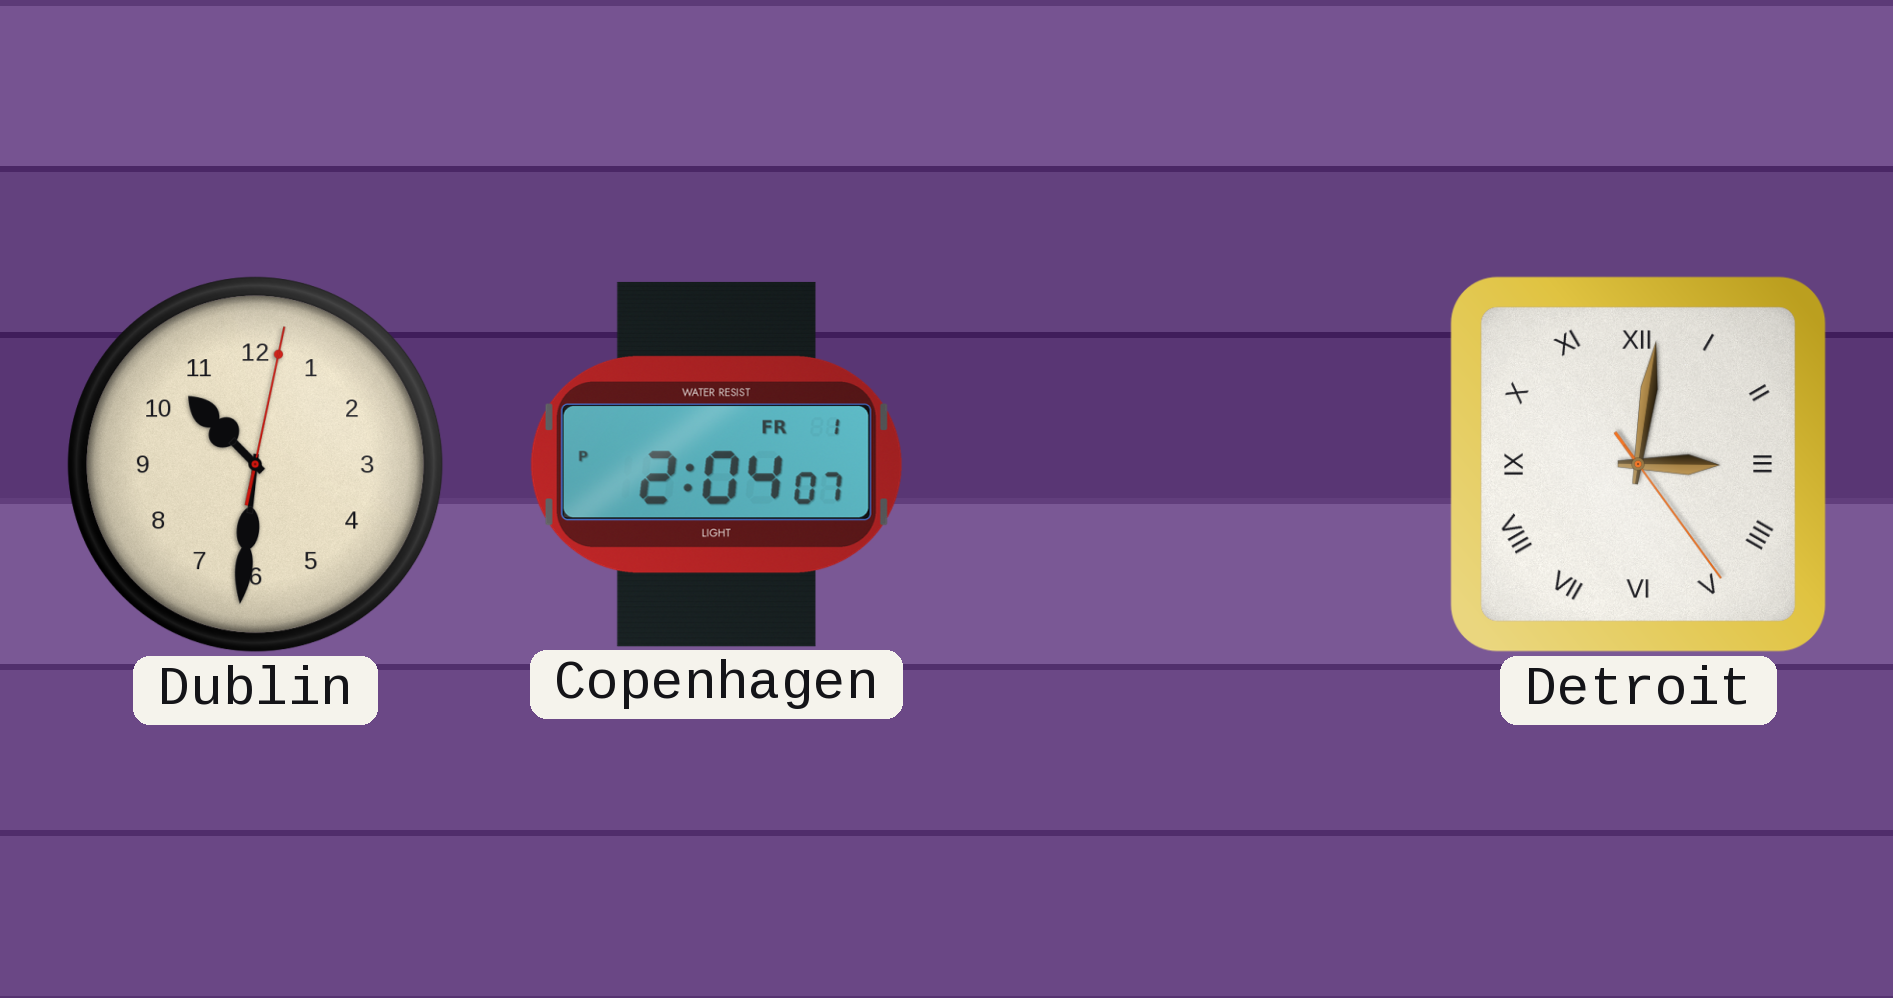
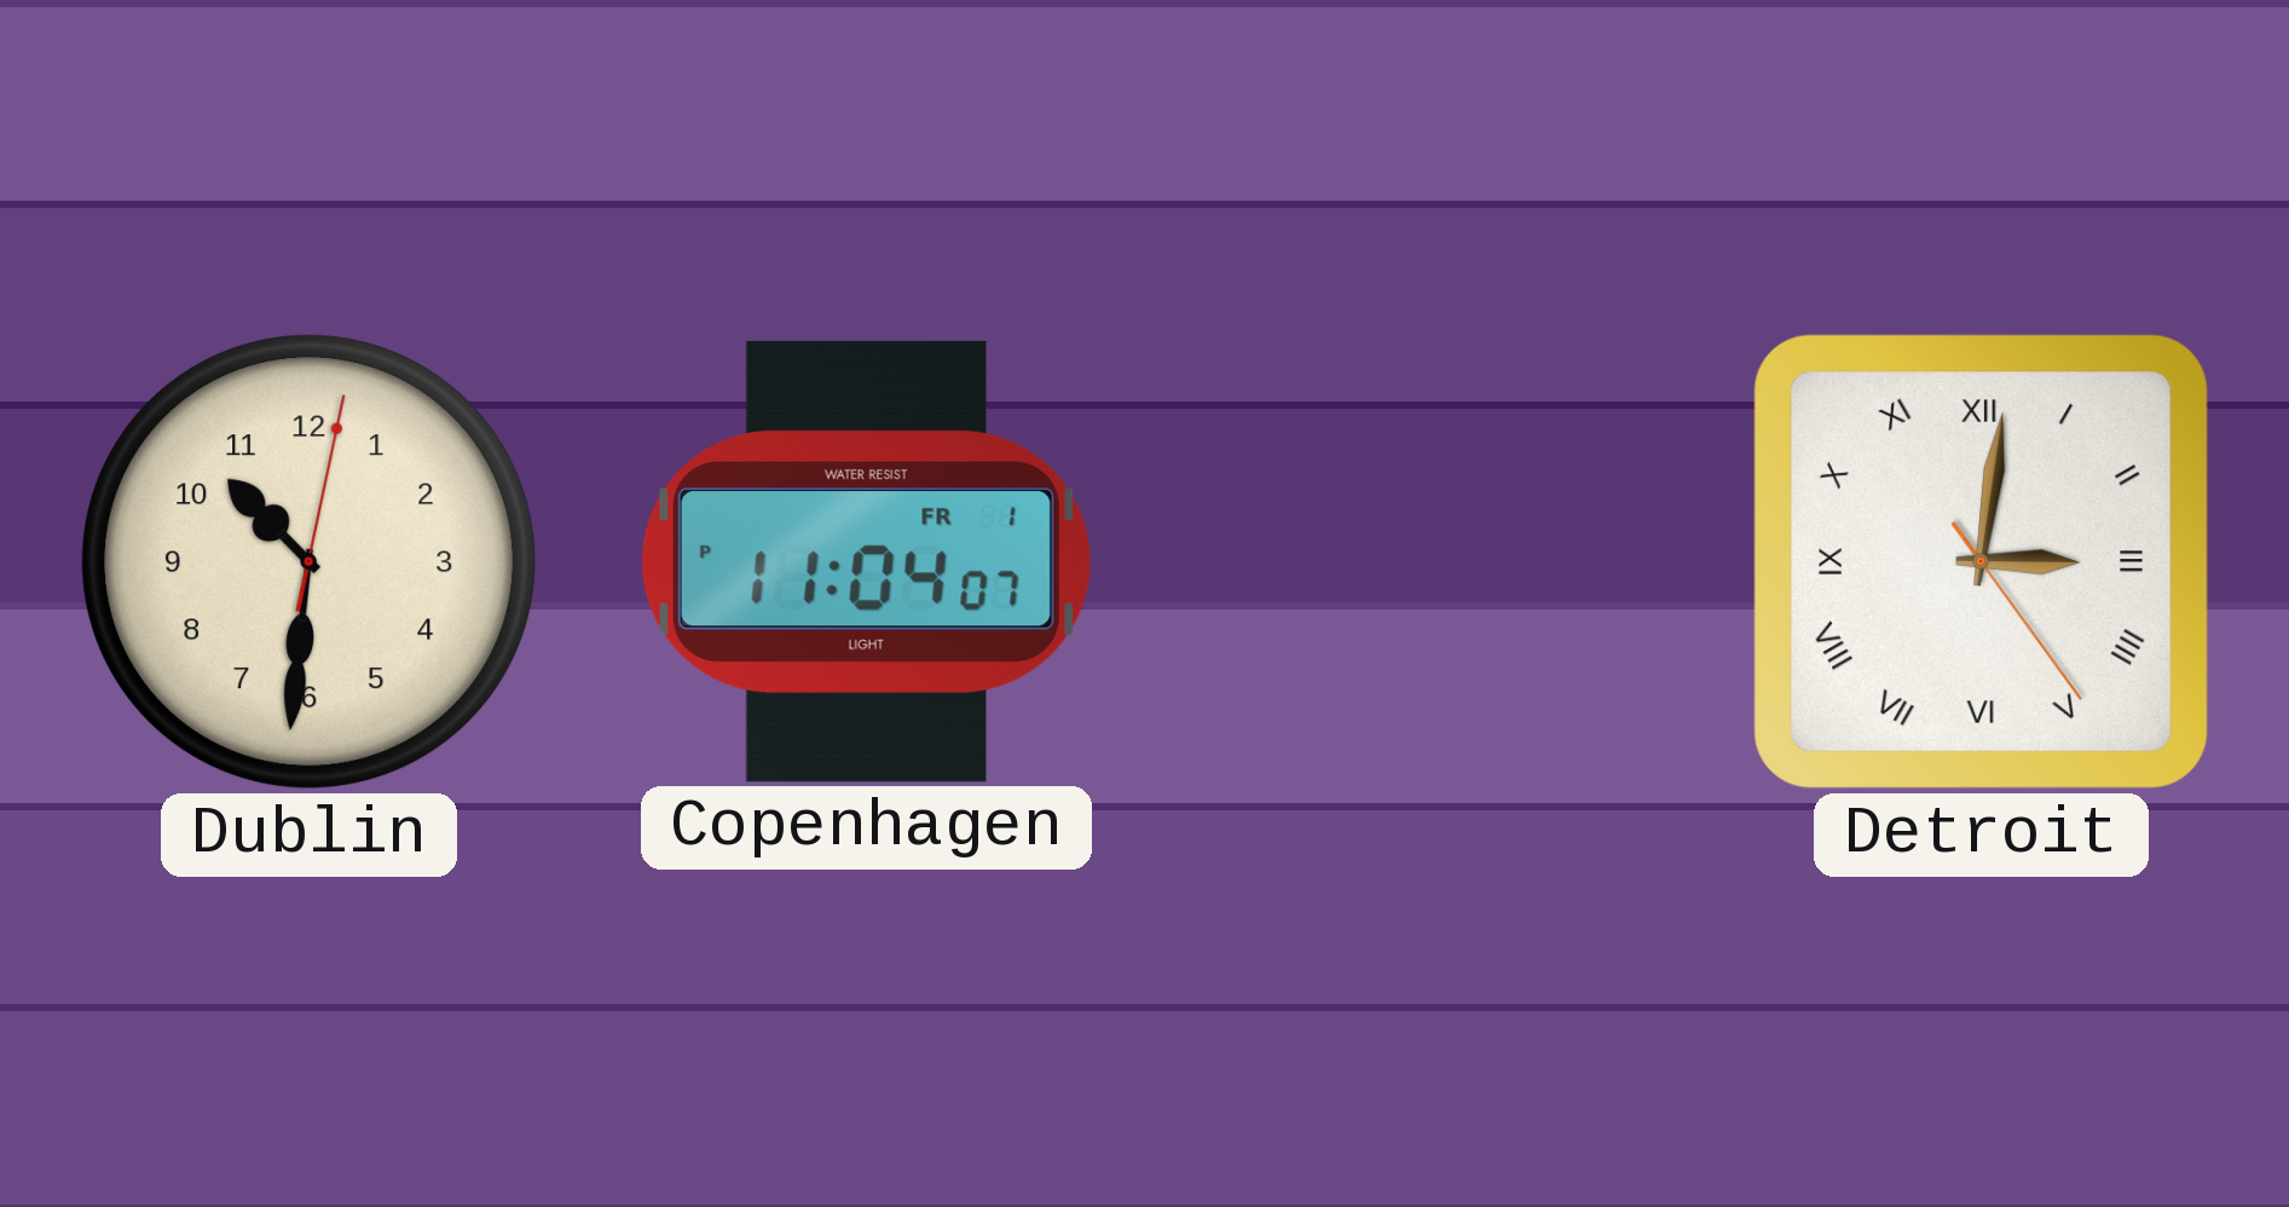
Copenhagen: 2:04 -> 11:04
